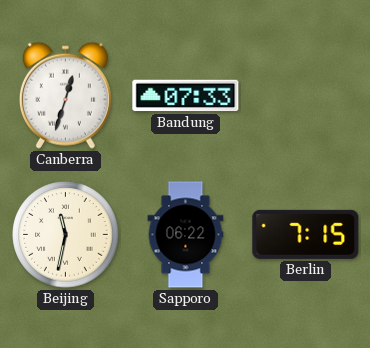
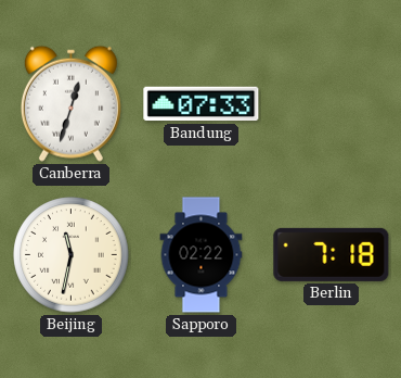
Sapporo: 06:22 -> 02:22
Berlin: 7:15 -> 7:18
